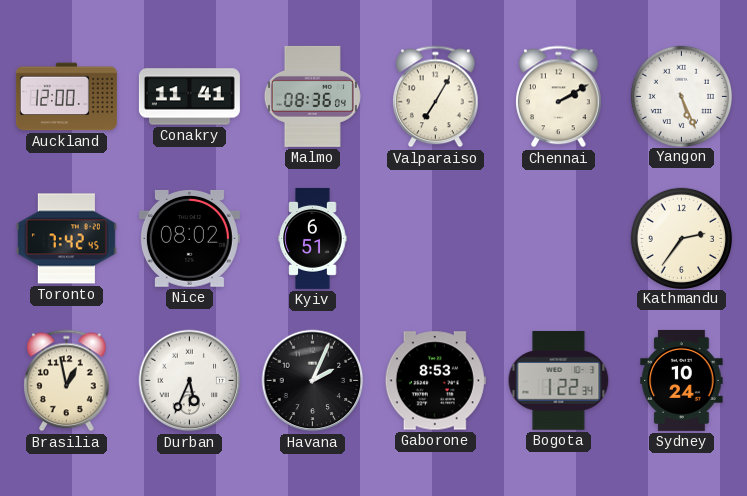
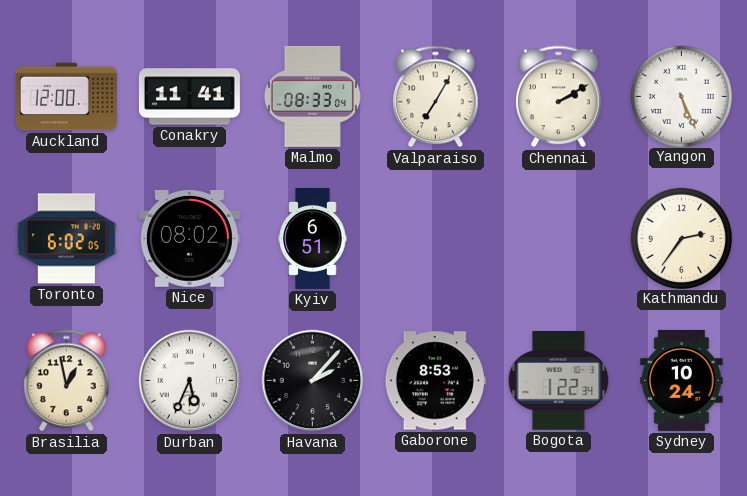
Malmo: 08:36 -> 08:33
Toronto: 7:42 -> 6:02
Havana: 2:04 -> 2:07
